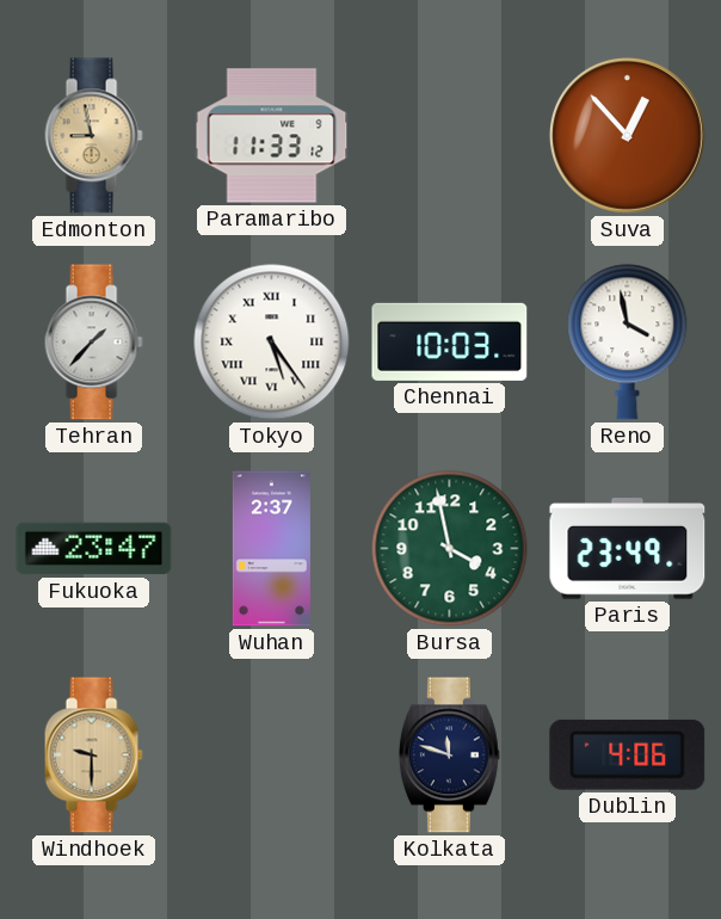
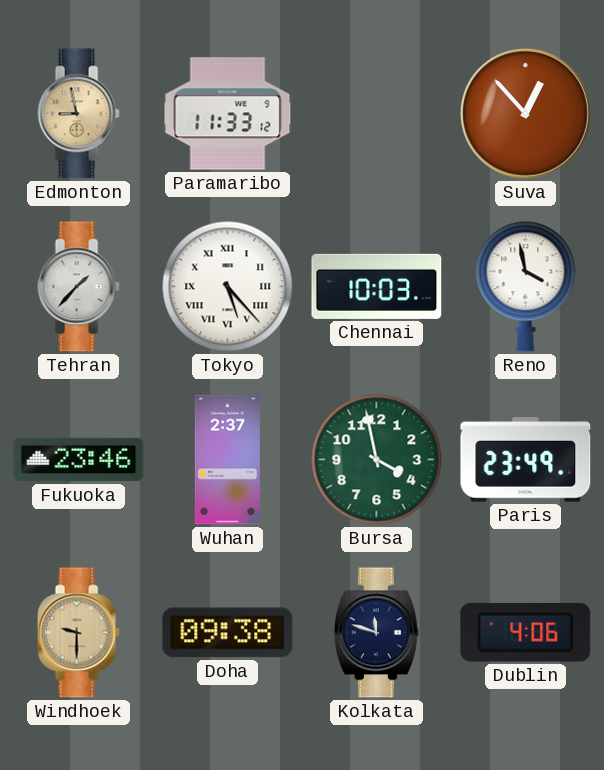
Tokyo: 5:24 -> 5:23
Fukuoka: 23:47 -> 23:46
Doha: none -> 09:38
